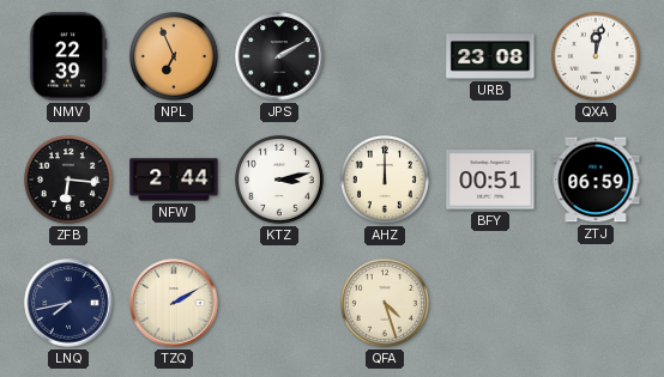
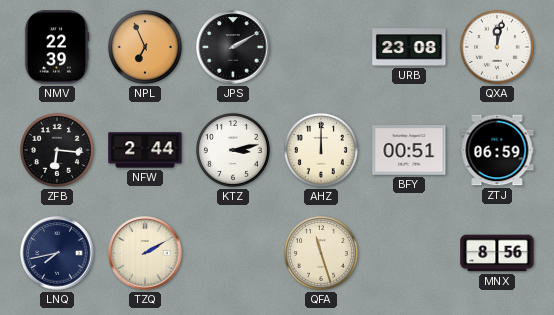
QFA: 4:27 -> 11:27
MNX: none -> 8:56
